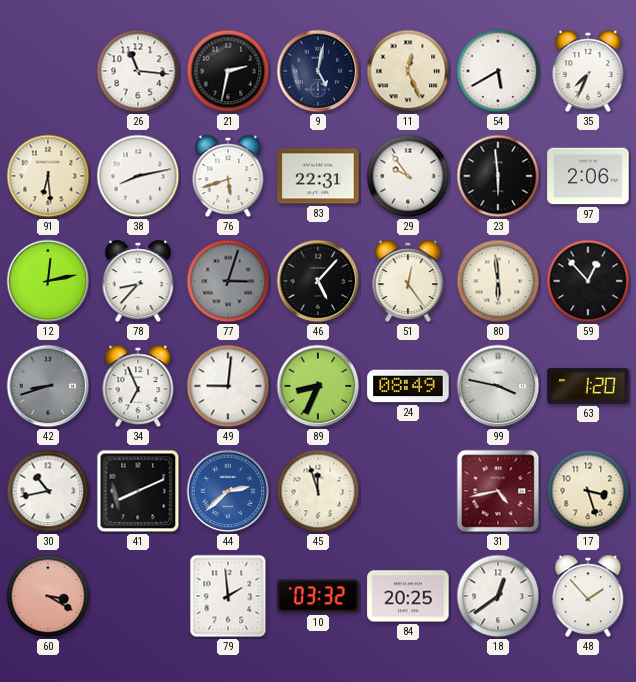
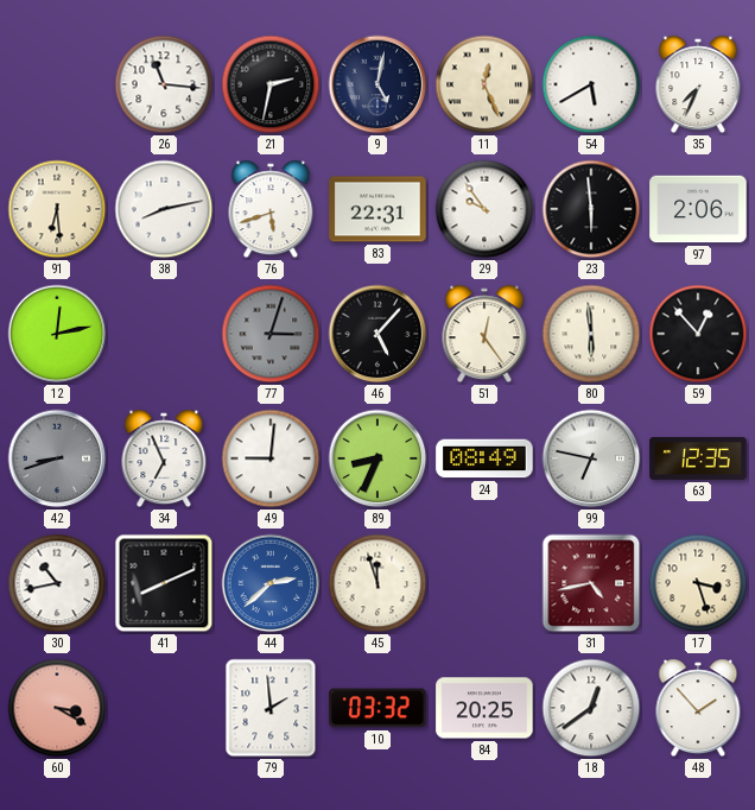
78: 8:37 -> none
99: 3:47 -> 6:47
63: 1:20 -> 12:35
